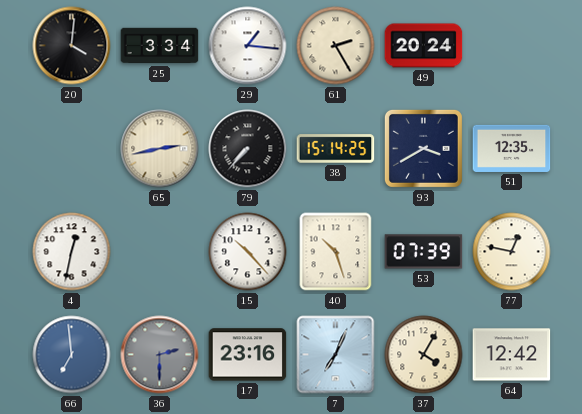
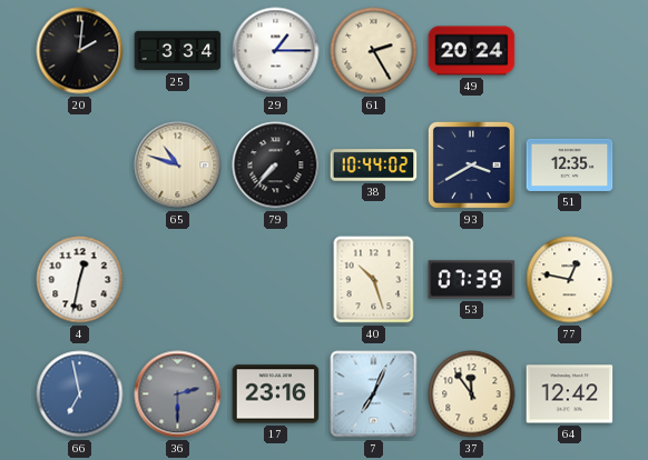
20: 4:01 -> 2:01
29: 1:16 -> 1:15
65: 2:43 -> 10:48
38: 15:14 -> 10:44
15: 10:23 -> none
66: 6:59 -> 6:58
37: 4:05 -> 11:54
